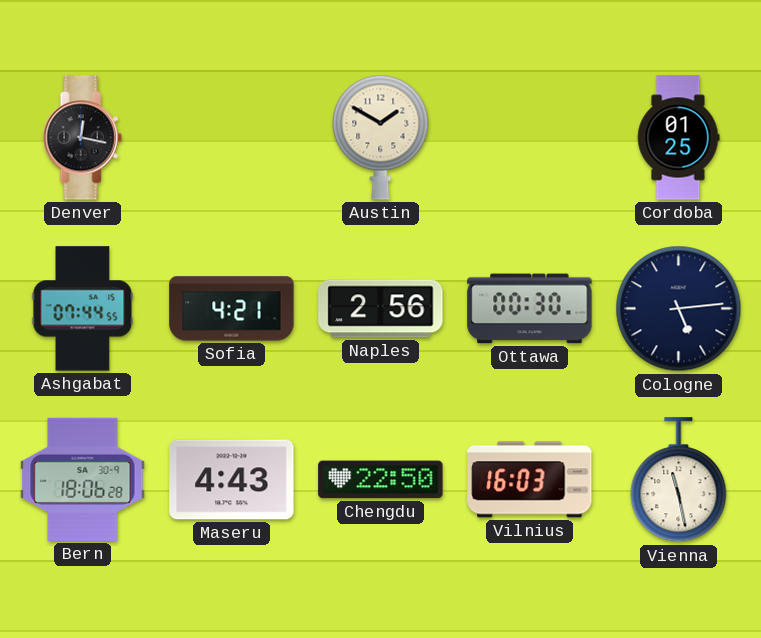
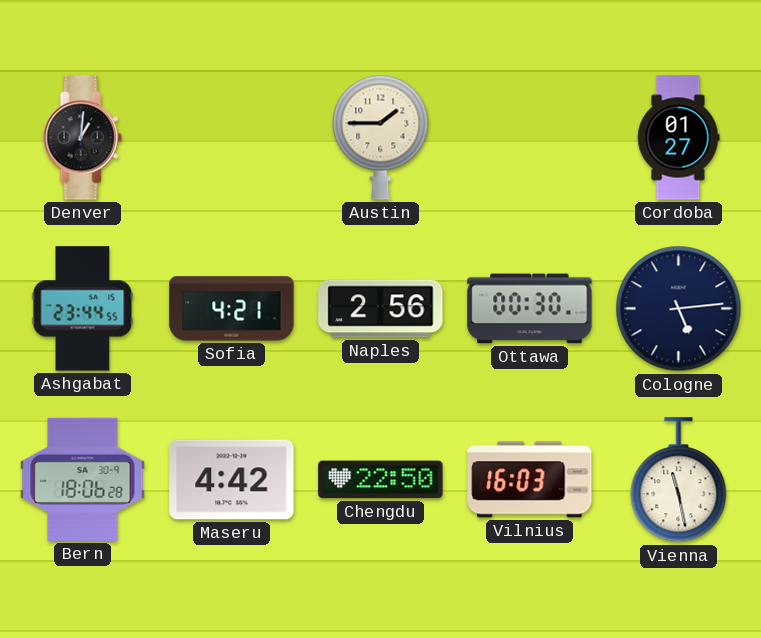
Denver: 12:17 -> 1:01
Austin: 1:50 -> 1:45
Cordoba: 01:25 -> 01:27
Ashgabat: 07:44 -> 23:44
Maseru: 4:43 -> 4:42
